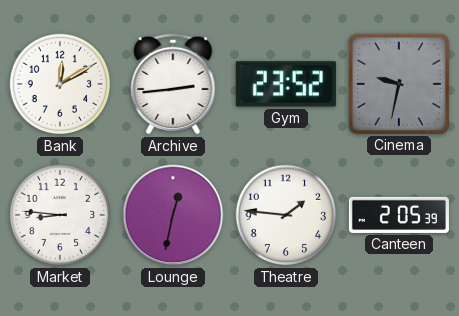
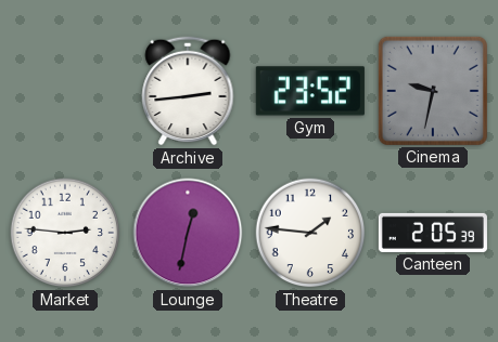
Bank: 12:10 -> none
Market: 8:46 -> 2:46
